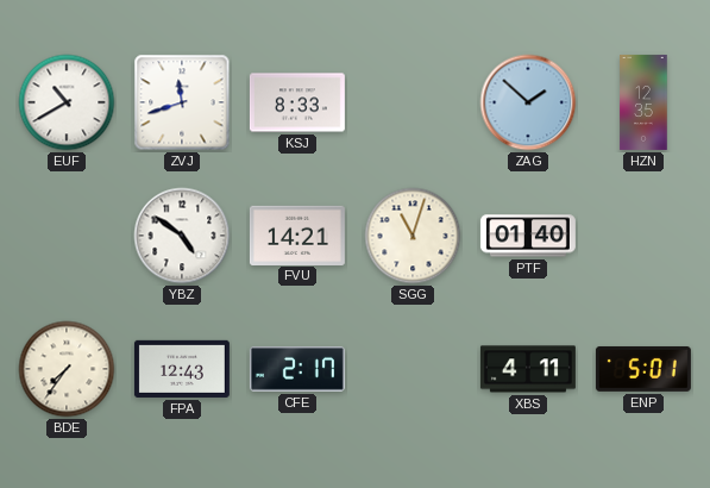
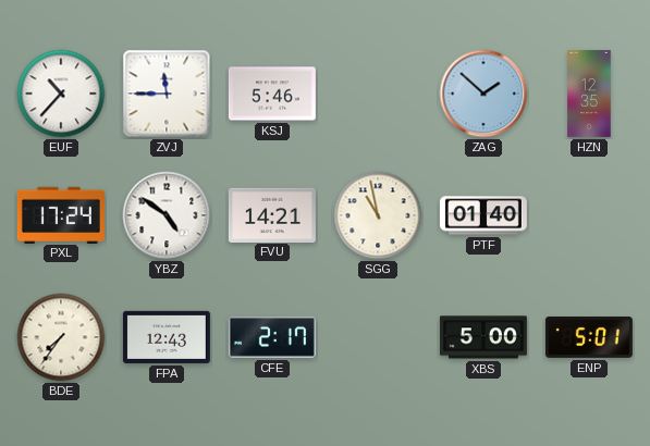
EUF: 10:40 -> 10:37
ZVJ: 11:42 -> 11:45
KSJ: 8:33 -> 5:46
PXL: none -> 17:24
SGG: 11:03 -> 10:58
XBS: 4:11 -> 5:00
